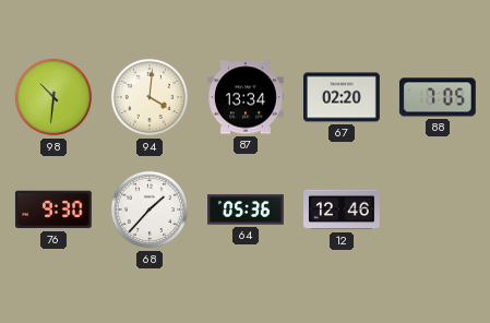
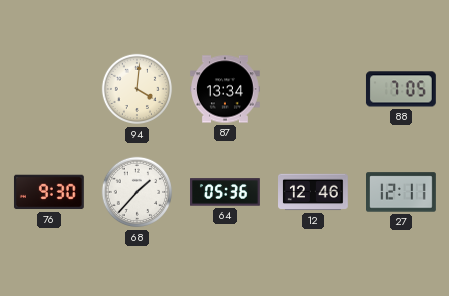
98: 10:31 -> none
67: 02:20 -> none
27: none -> 12:11
